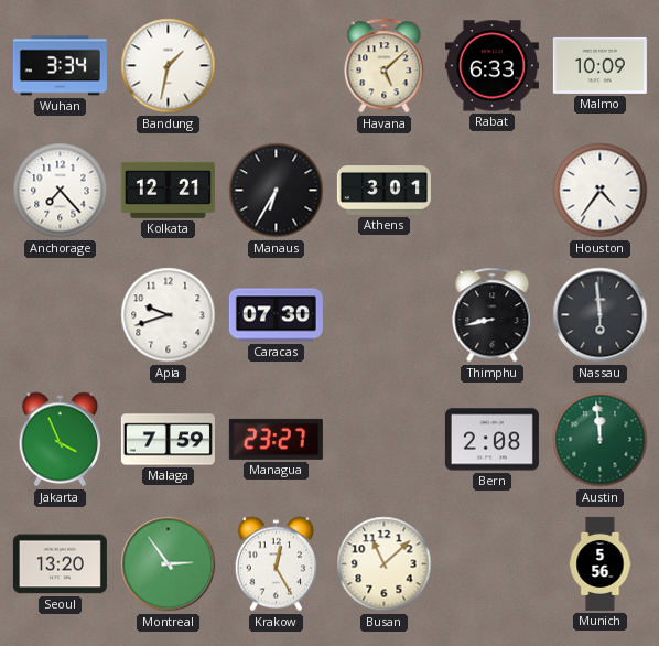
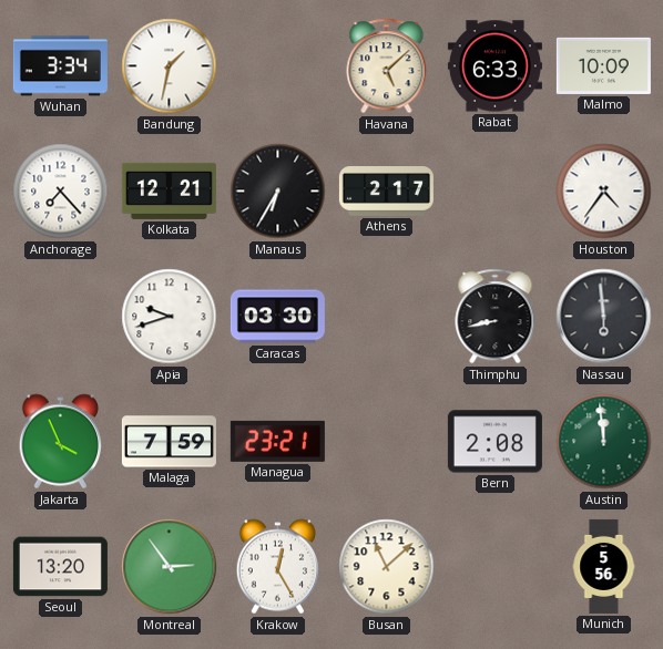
Athens: 3:01 -> 2:17
Caracas: 07:30 -> 03:30
Managua: 23:27 -> 23:21
